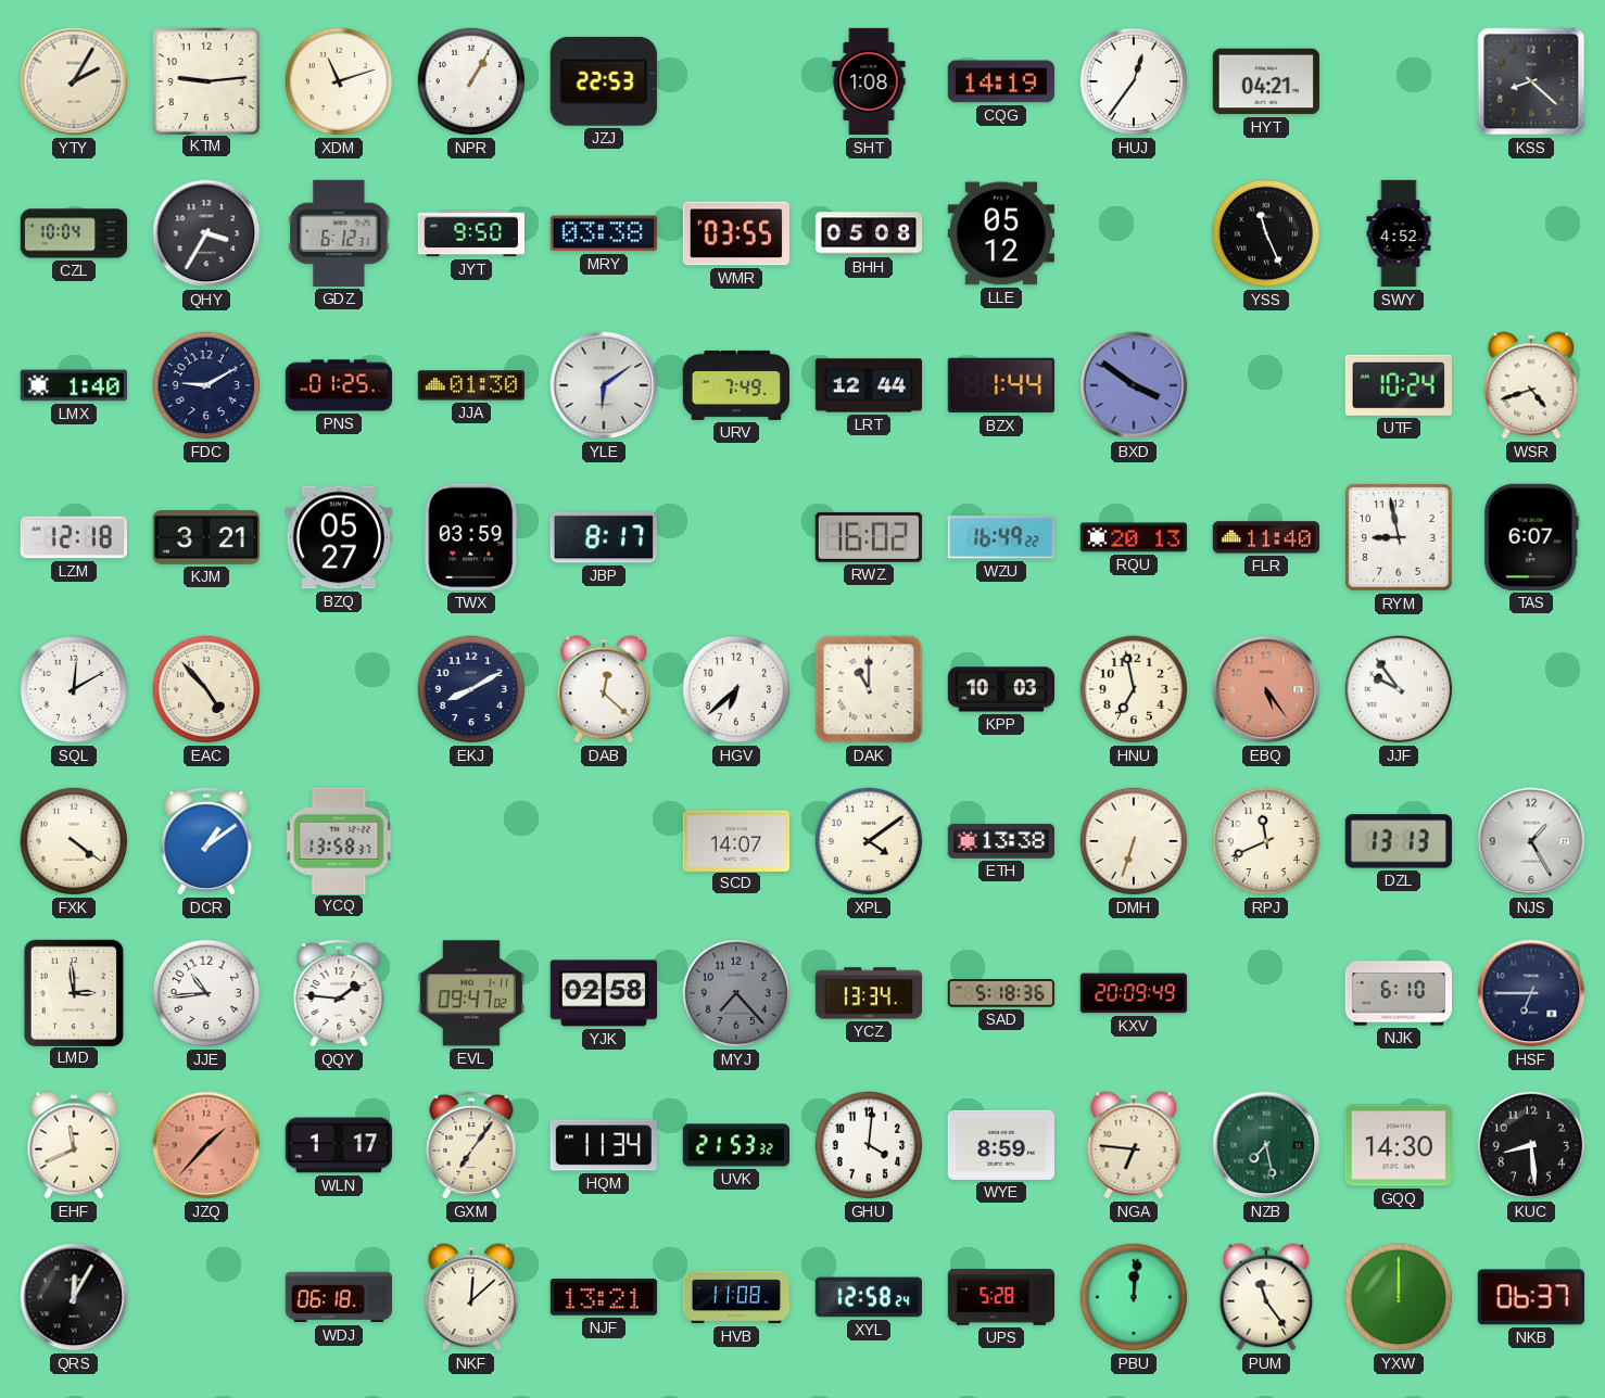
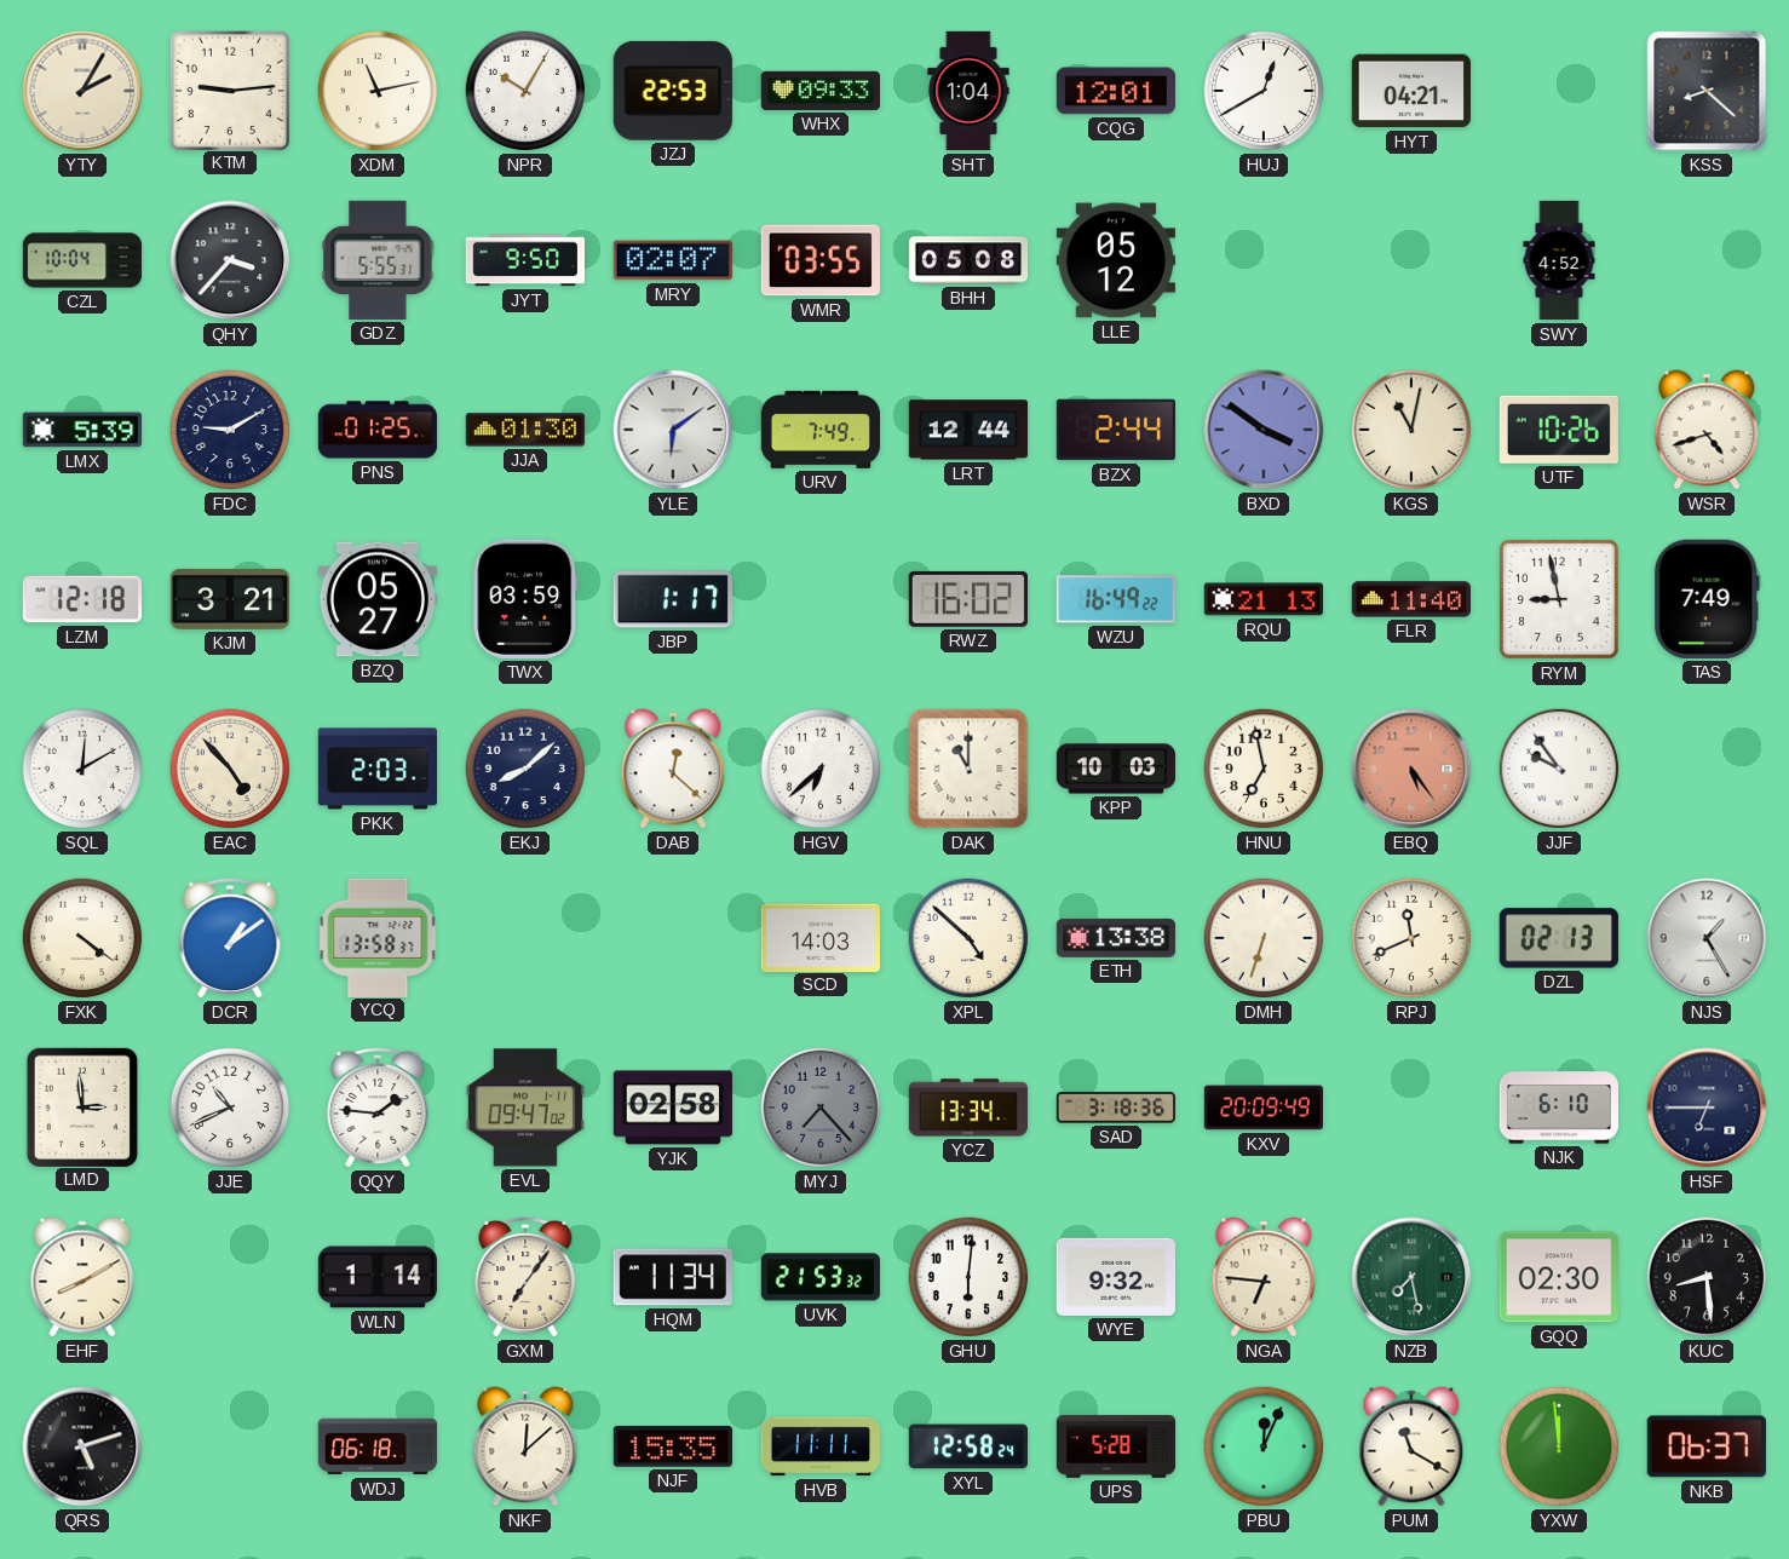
XDM: 11:12 -> 11:13
NPR: 1:05 -> 10:05
WHX: none -> 09:33
SHT: 1:08 -> 1:04
CQG: 14:19 -> 12:01
HUJ: 12:36 -> 12:40
QHY: 3:35 -> 3:37
GDZ: 6:12 -> 5:55
MRY: 03:38 -> 02:07
YSS: 11:26 -> none
LMX: 1:40 -> 5:39
BZX: 1:44 -> 2:44
KGS: none -> 11:02
UTF: 10:24 -> 10:26
JBP: 8:17 -> 1:17
RQU: 20:13 -> 21:13
TAS: 6:07 -> 7:49
PKK: none -> 2:03
EKJ: 8:10 -> 8:08
SCD: 14:07 -> 14:03
XPL: 4:09 -> 4:52
DZL: 13:13 -> 02:13
JJE: 10:44 -> 10:41
SAD: 5:18 -> 3:18
EHF: 11:41 -> 8:10
JZQ: 1:37 -> none
WLN: 1:17 -> 1:14
GHU: 4:01 -> 6:01
WYE: 8:59 -> 9:32
GQQ: 14:30 -> 02:30
QRS: 12:05 -> 5:12
NJF: 13:21 -> 15:35
HVB: 11:08 -> 11:11
PBU: 12:01 -> 12:04
PUM: 11:24 -> 11:20
YXW: 12:00 -> 11:59
